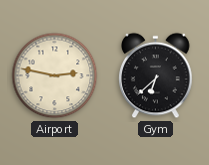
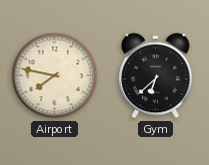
Airport: 2:47 -> 7:47
